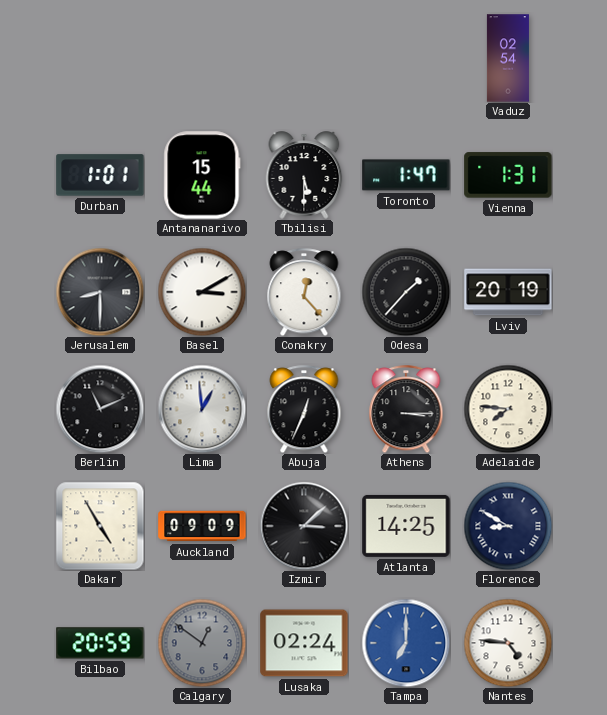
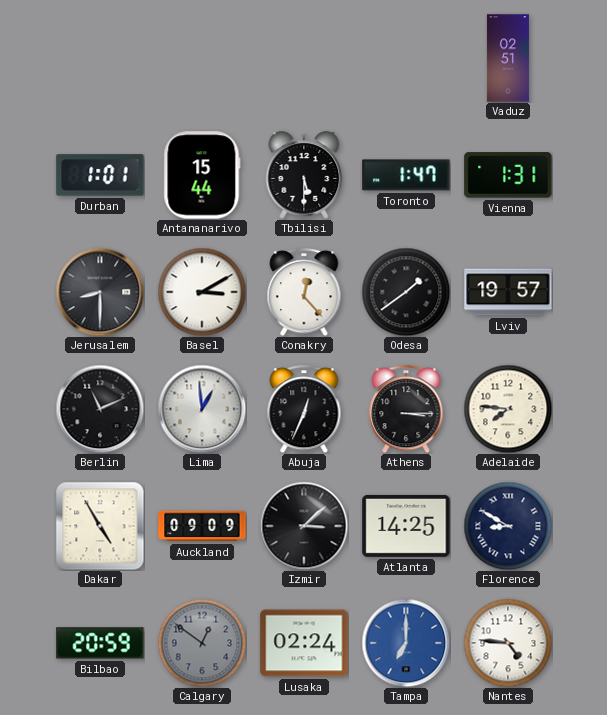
Vaduz: 02:54 -> 02:51
Odesa: 1:37 -> 1:39
Lviv: 20:19 -> 19:57
